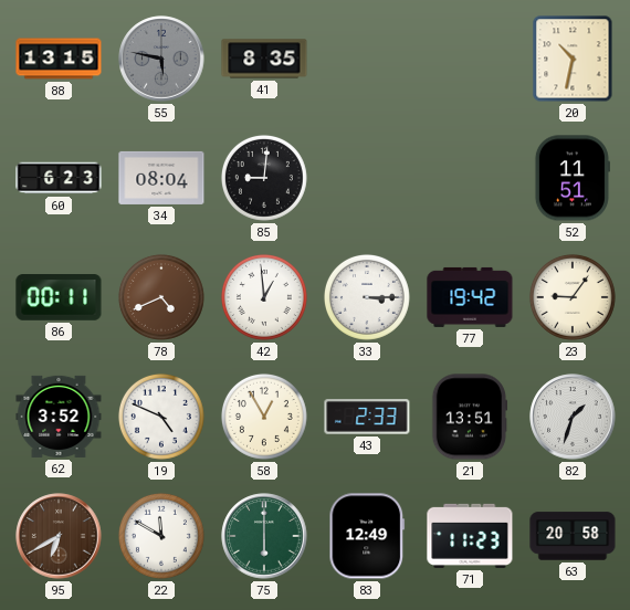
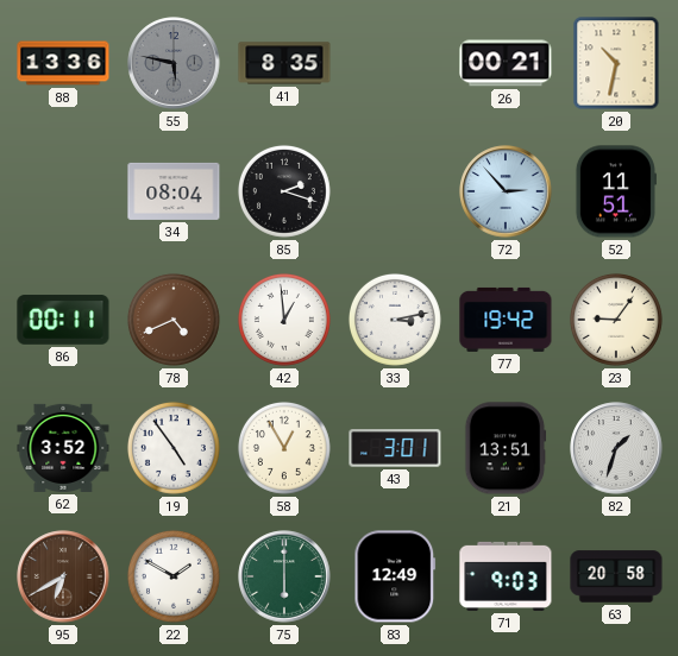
88: 13:15 -> 13:36
26: none -> 00:21
60: 6:23 -> none
85: 9:01 -> 2:18
72: none -> 2:53
33: 3:15 -> 3:13
19: 4:49 -> 4:54
43: 2:33 -> 3:01
22: 11:50 -> 1:50
71: 11:23 -> 9:03
